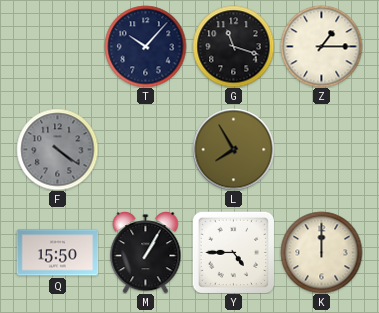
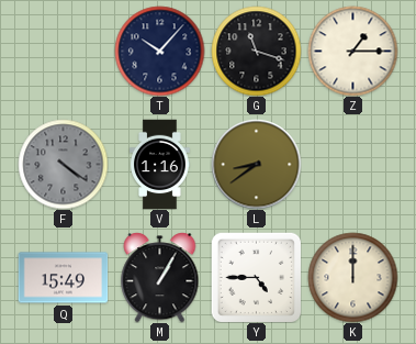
V: none -> 1:16
L: 7:55 -> 8:39
Q: 15:50 -> 15:49
